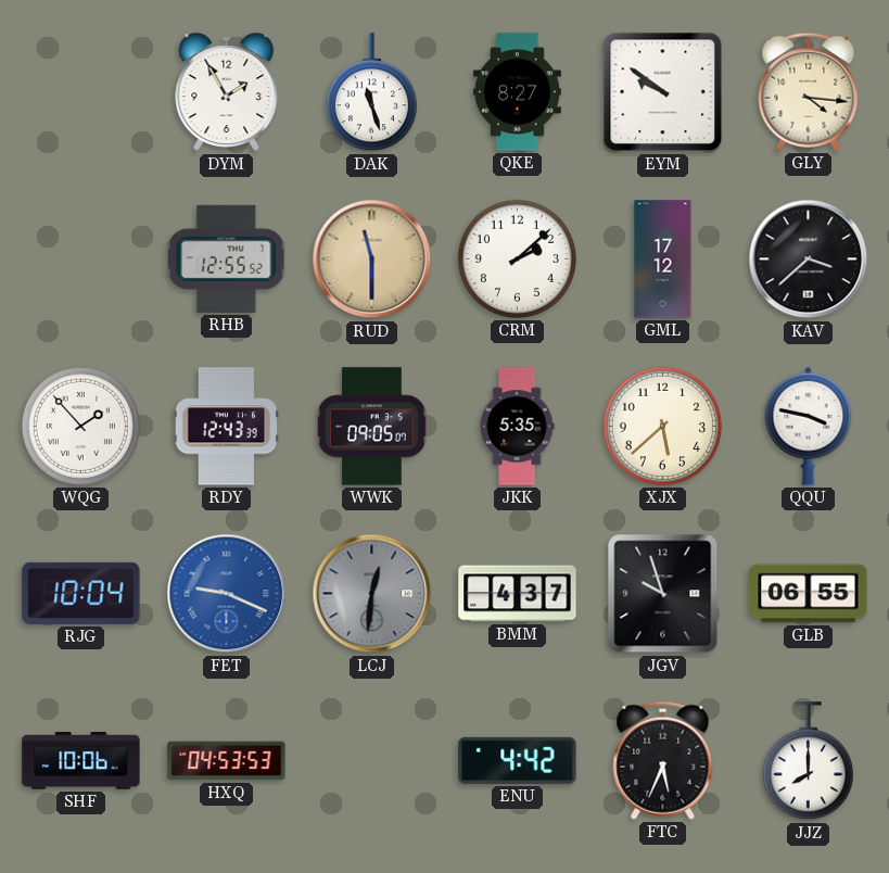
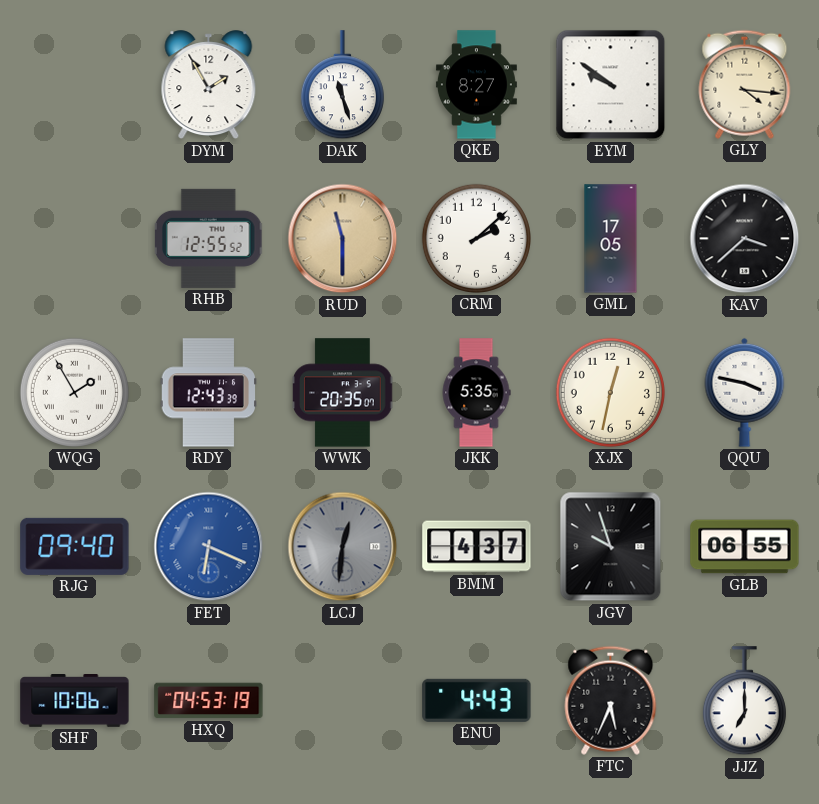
GML: 17:12 -> 17:05
WQG: 1:53 -> 1:55
WWK: 09:05 -> 20:35
XJX: 5:38 -> 12:32
RJG: 10:04 -> 09:40
FET: 9:19 -> 6:19
HXQ: 04:53:53 -> 04:53:19
ENU: 4:42 -> 4:43
JJZ: 8:00 -> 7:00
